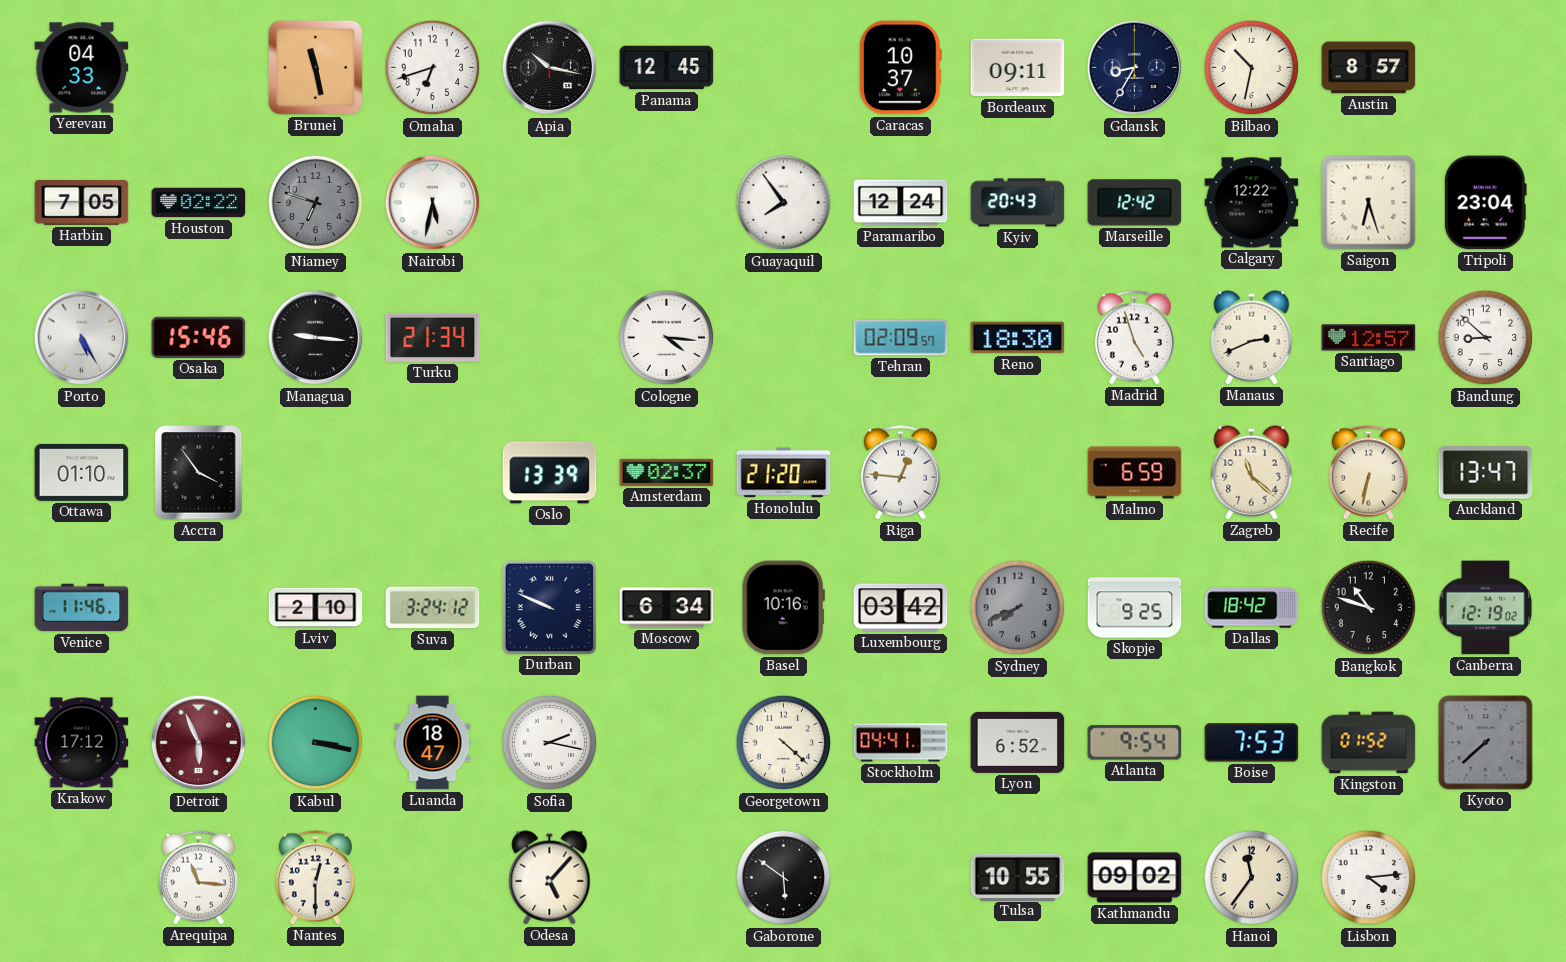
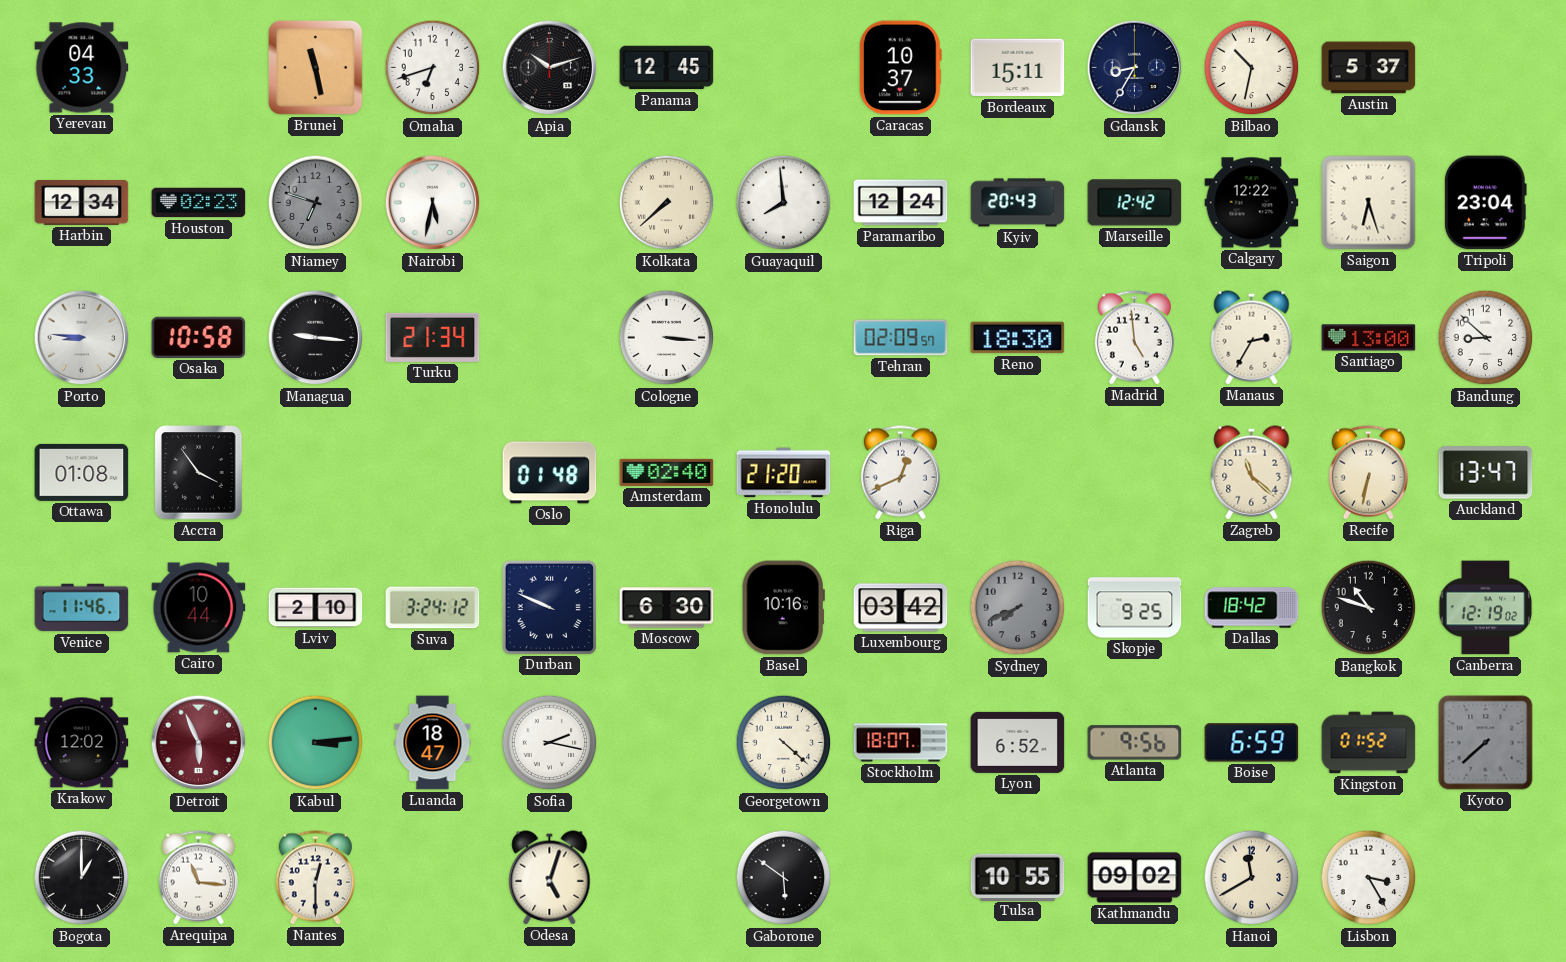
Apia: 10:17 -> 10:12
Bordeaux: 09:11 -> 15:11
Austin: 8:57 -> 5:37
Harbin: 7:05 -> 12:34
Houston: 02:22 -> 02:23
Kolkata: none -> 7:38
Guayaquil: 7:54 -> 7:59
Porto: 5:25 -> 8:46
Osaka: 15:46 -> 10:58
Cologne: 4:16 -> 3:16
Madrid: 4:57 -> 4:59
Manaus: 2:41 -> 2:35
Santiago: 12:57 -> 13:00
Ottawa: 01:10 -> 01:08
Oslo: 13:39 -> 01:48
Amsterdam: 02:37 -> 02:40
Riga: 12:46 -> 12:41
Malmo: 6:59 -> none
Cairo: none -> 10:44
Moscow: 6:34 -> 6:30
Krakow: 17:12 -> 12:02
Kabul: 3:17 -> 3:14
Stockholm: 04:41 -> 18:07
Atlanta: 9:54 -> 9:56
Boise: 7:53 -> 6:59
Bogota: none -> 1:00
Odesa: 5:07 -> 5:03
Hanoi: 11:36 -> 11:40
Lisbon: 4:14 -> 3:25
